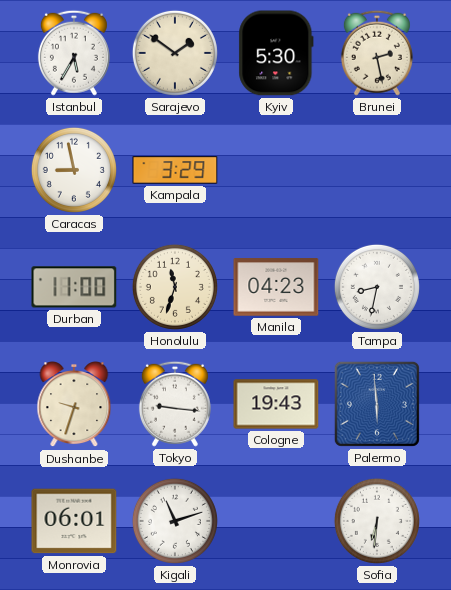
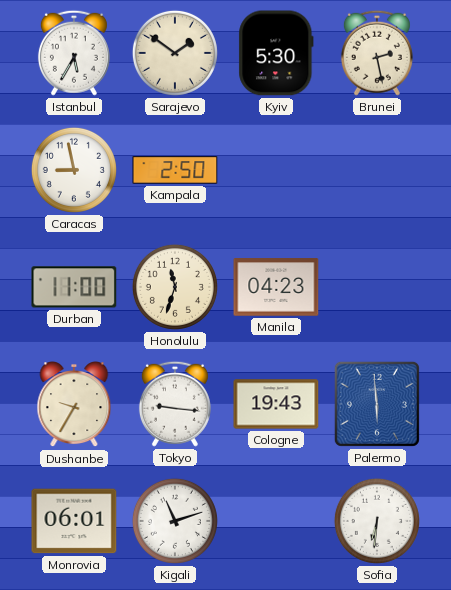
Kampala: 3:29 -> 2:50
Tampa: 8:32 -> none
Dushanbe: 9:33 -> 9:35
